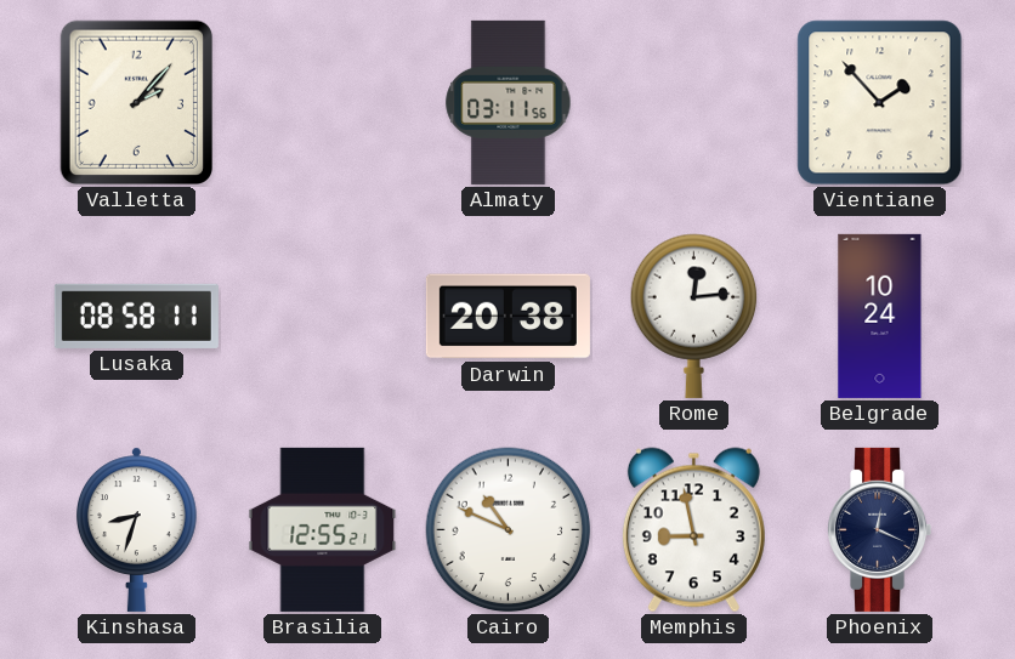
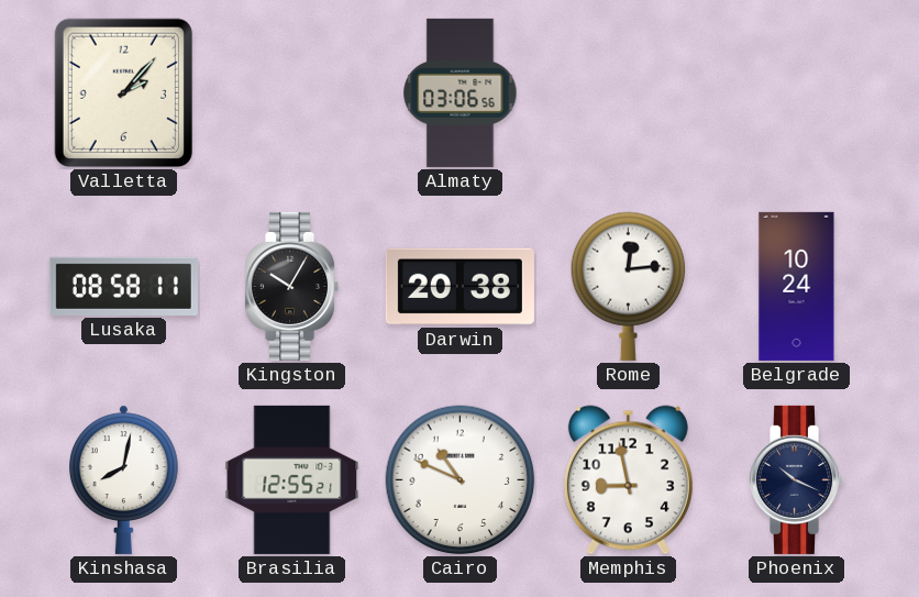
Almaty: 03:11 -> 03:06
Vientiane: 1:53 -> none
Kingston: none -> 10:05
Kinshasa: 8:33 -> 8:02
Phoenix: 12:19 -> 10:19
